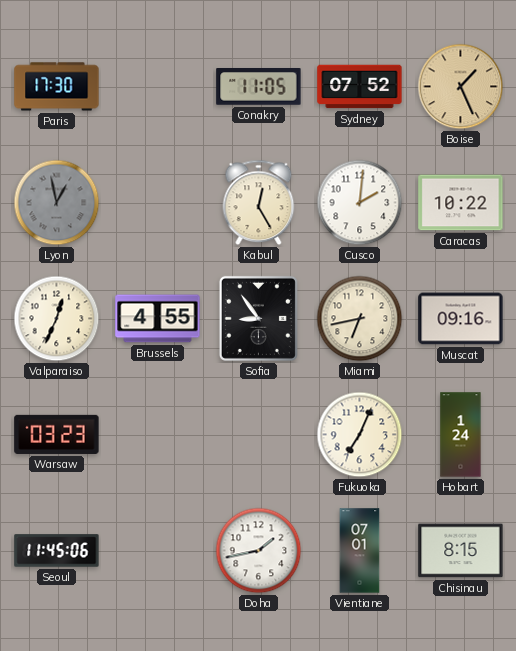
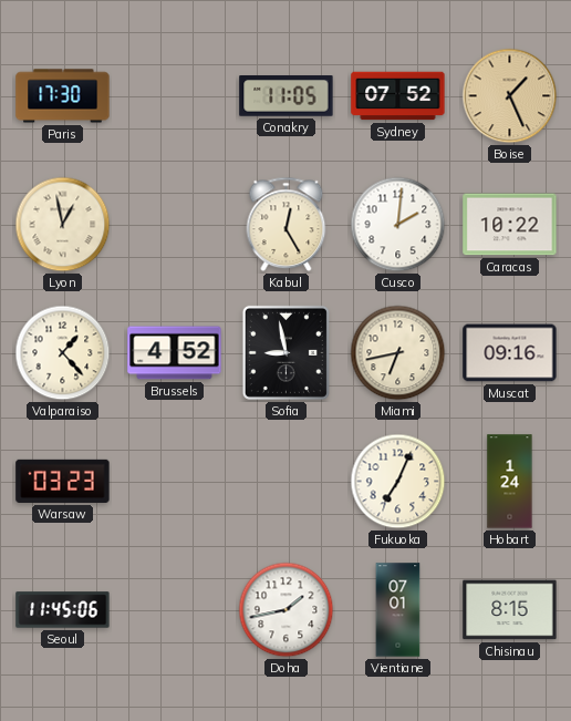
Lyon dial: grey -> cream
Valparaiso: 12:34 -> 1:23
Brussels: 4:55 -> 4:52
Sofia: 8:54 -> 8:58
